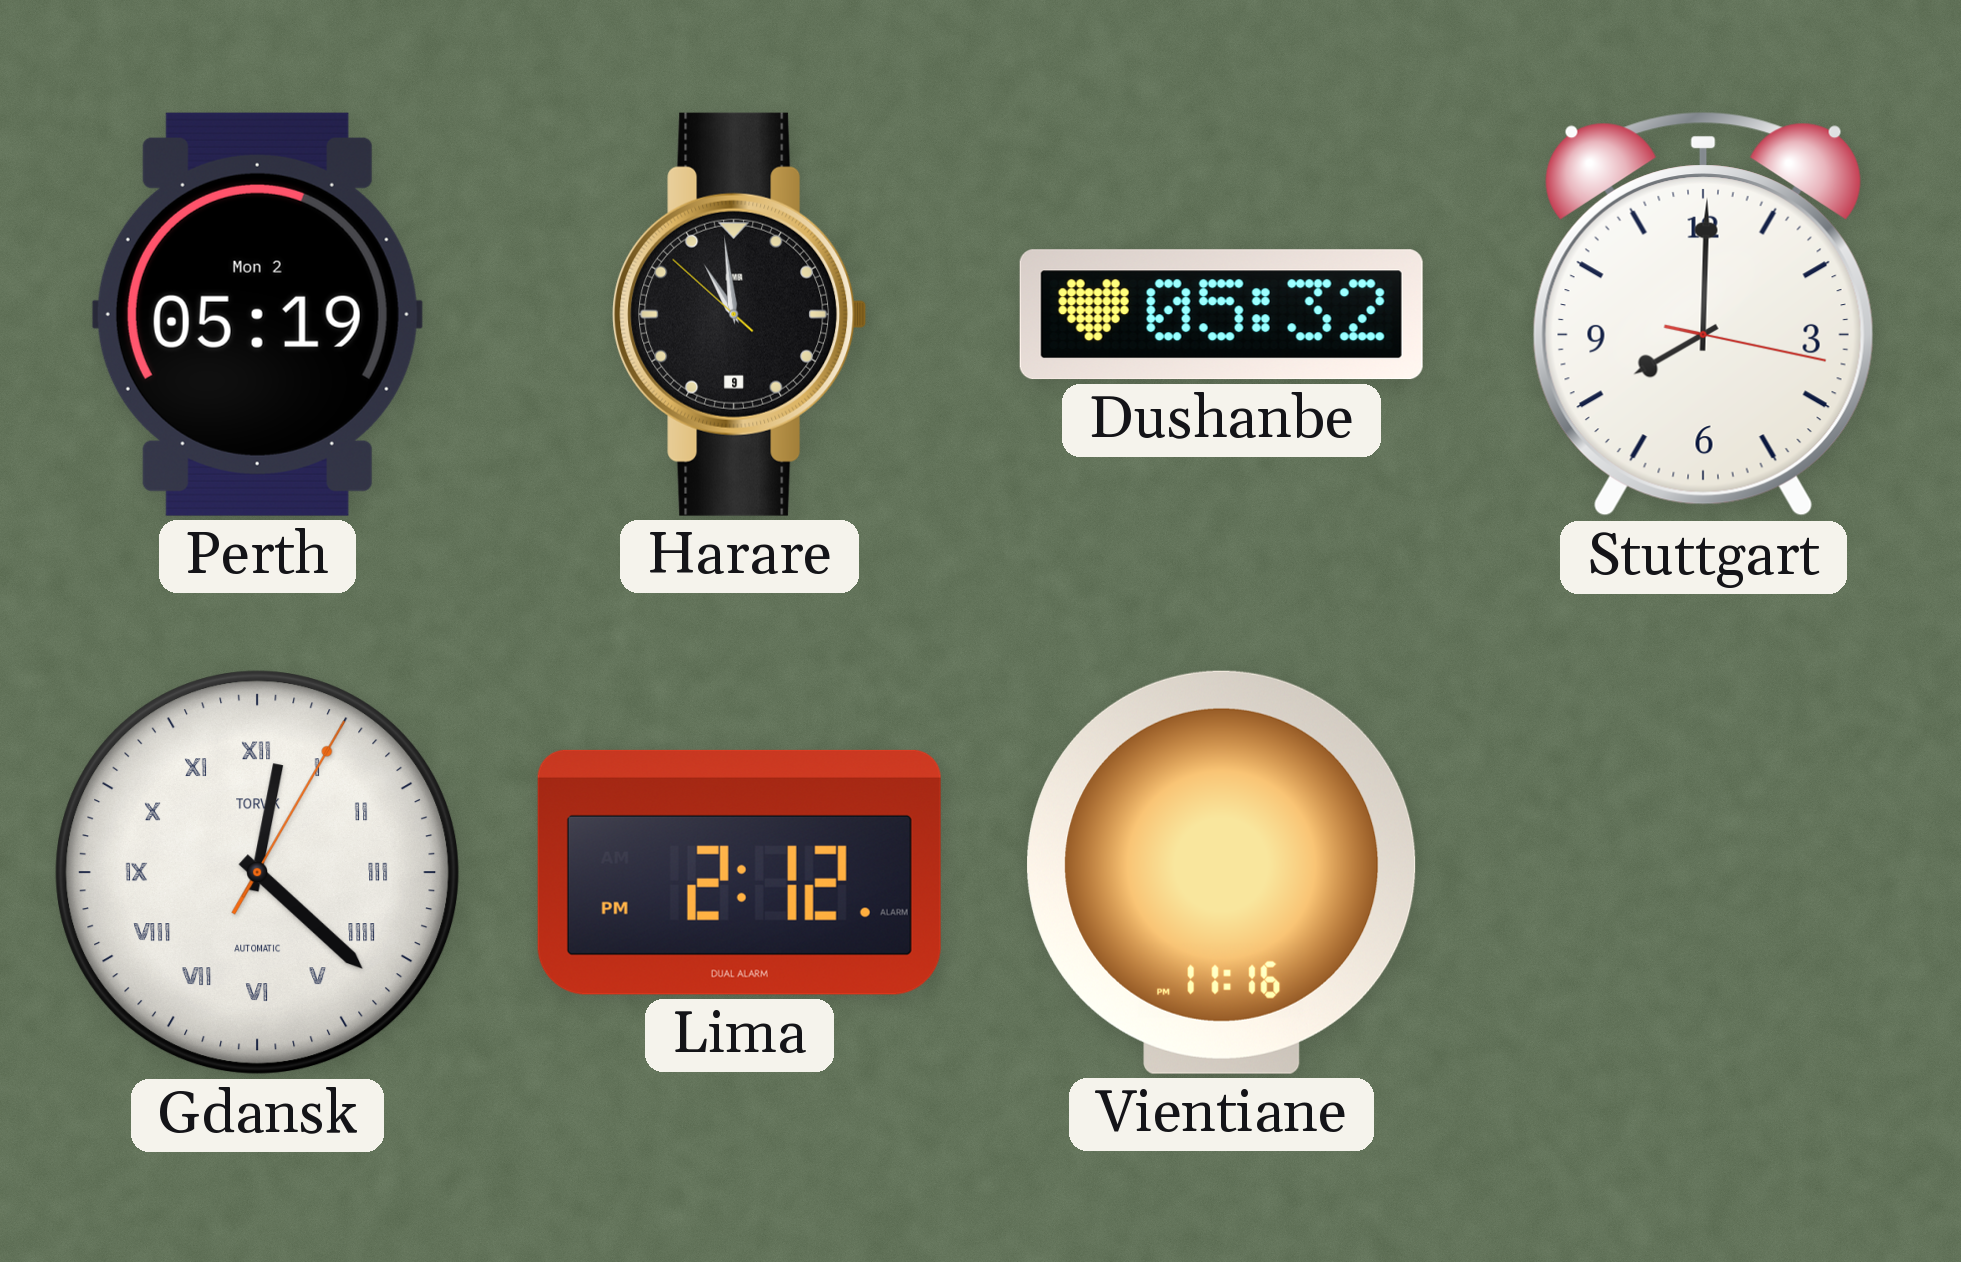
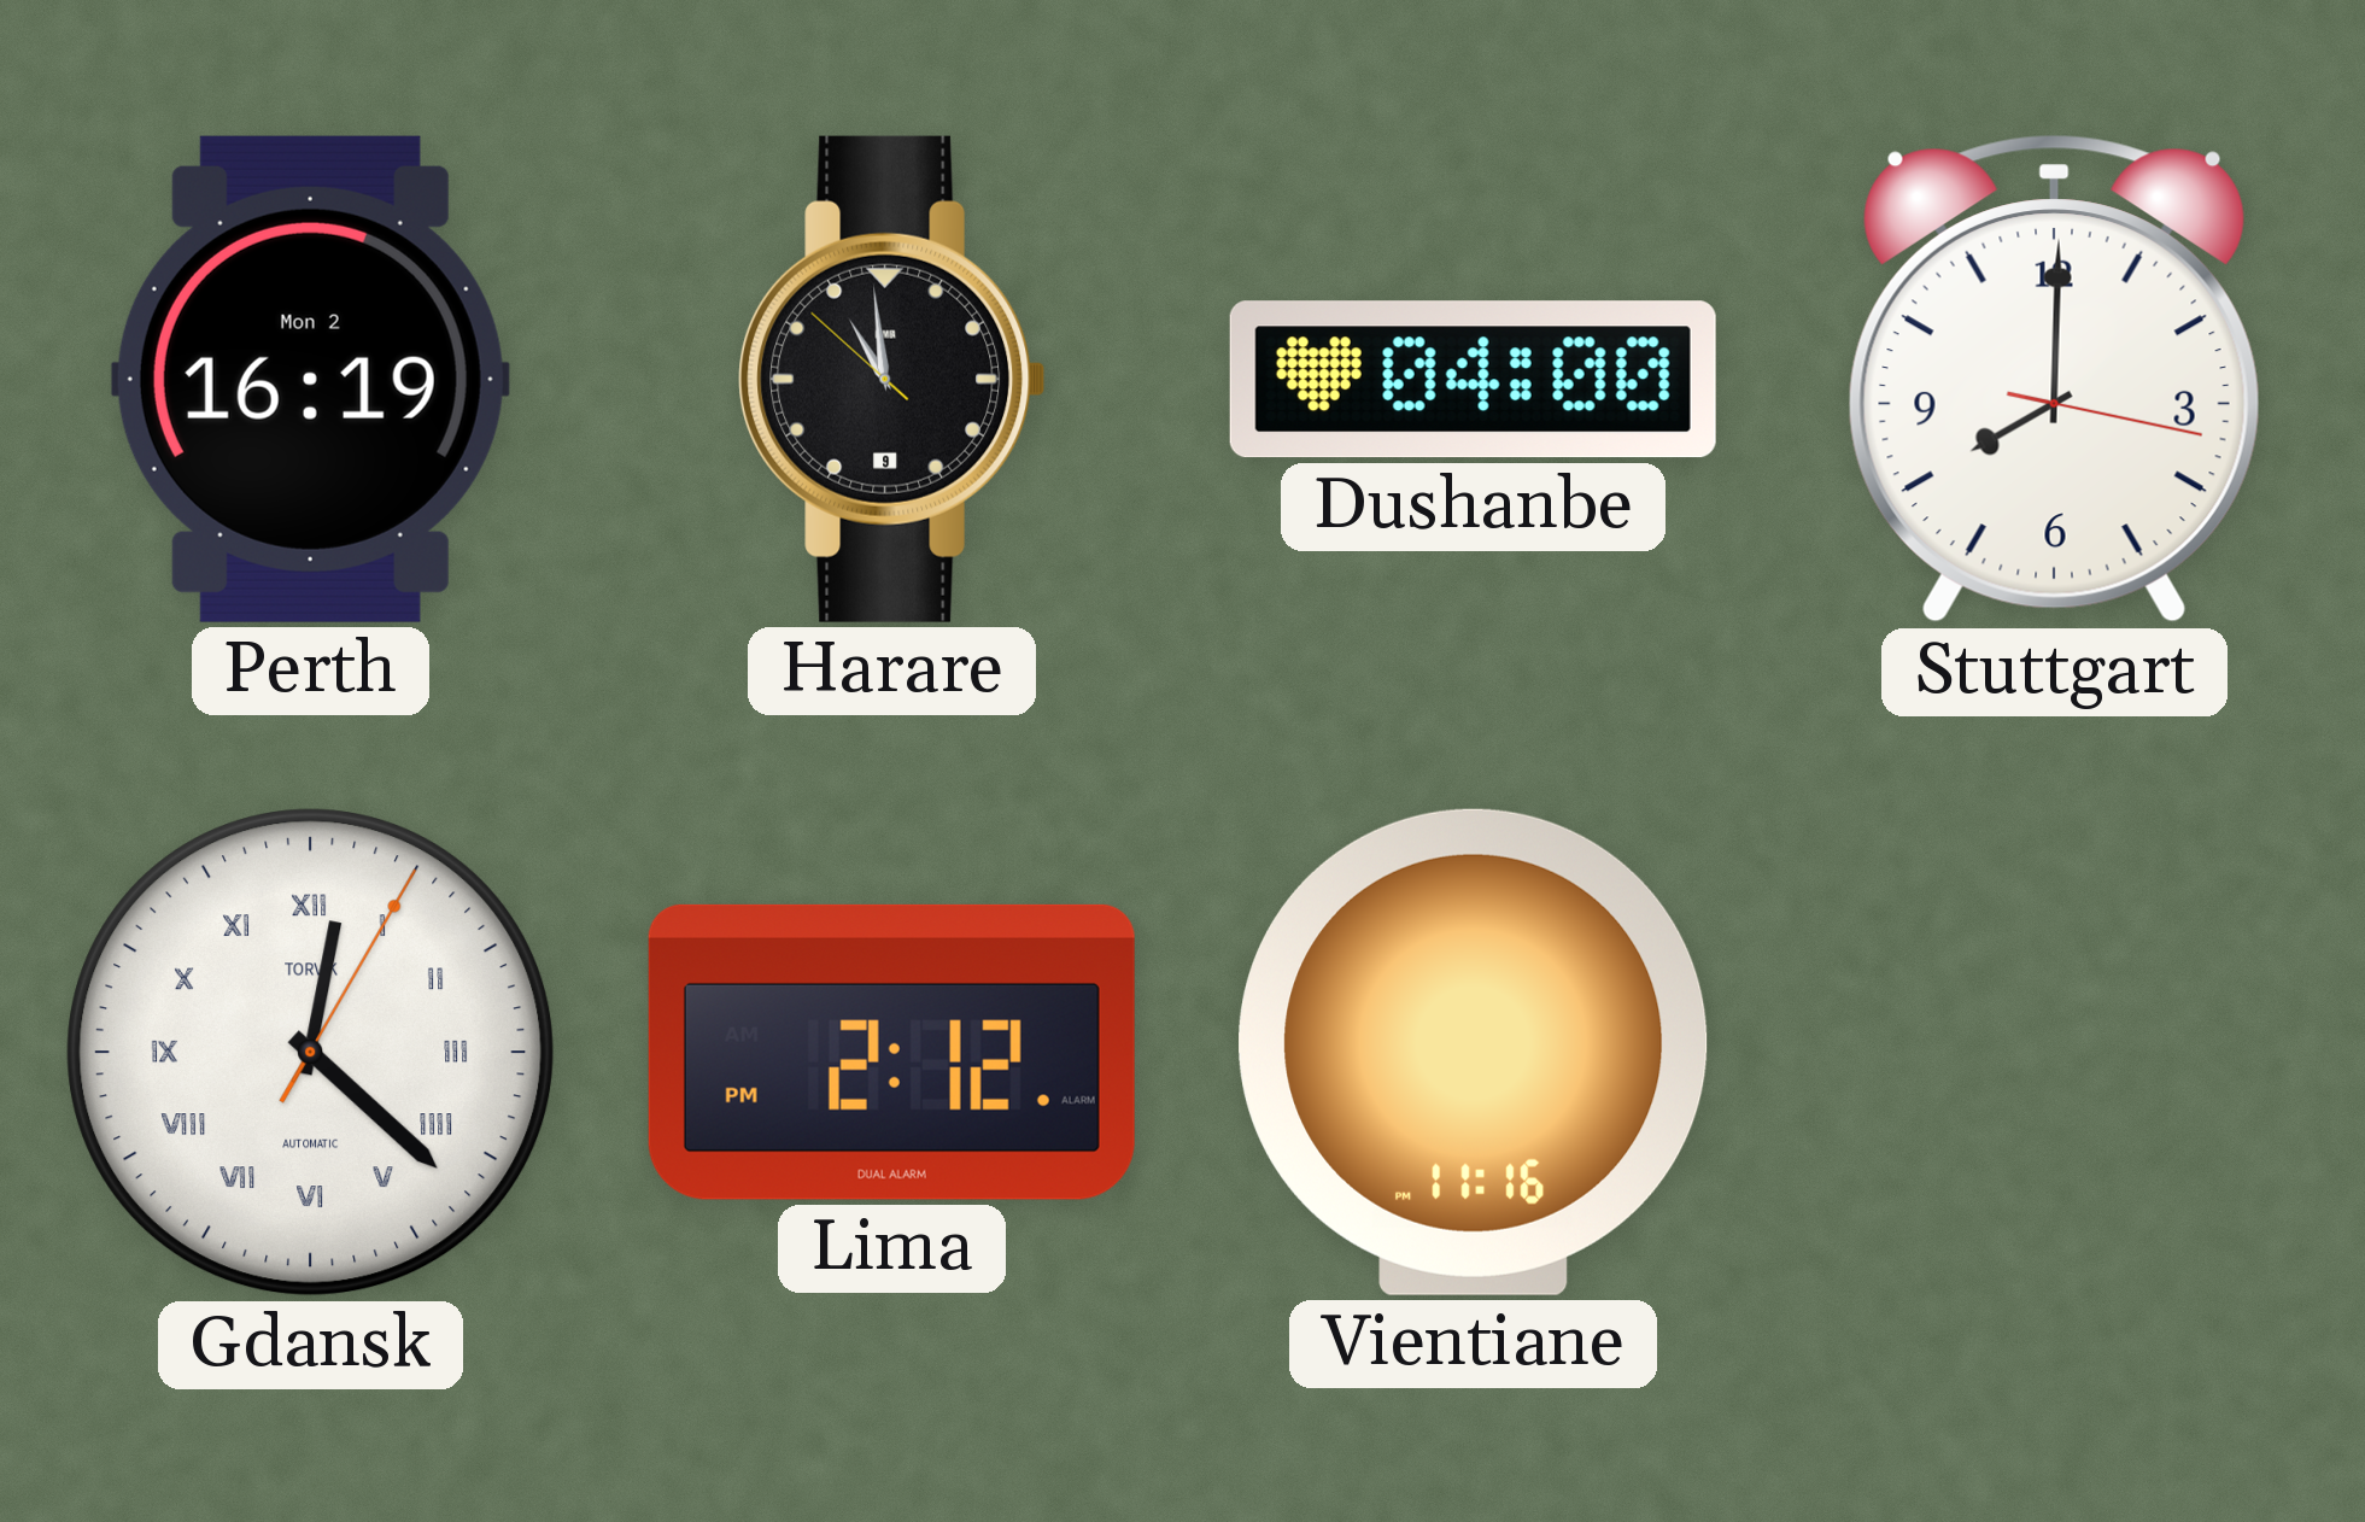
Perth: 05:19 -> 16:19
Dushanbe: 05:32 -> 04:00
